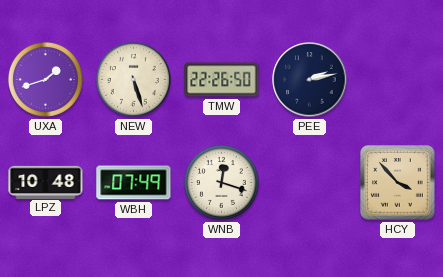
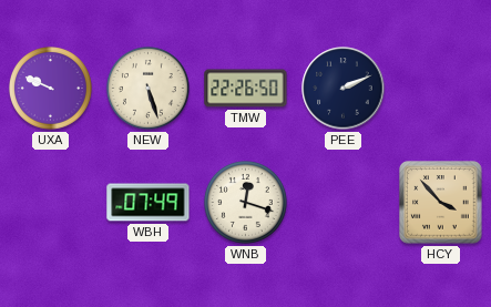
UXA: 1:42 -> 9:49
PEE: 2:13 -> 2:11
LPZ: 10:48 -> none
